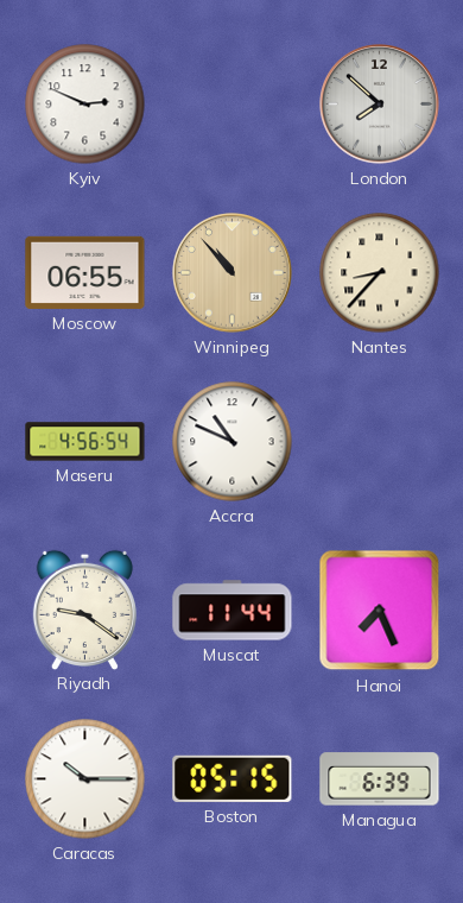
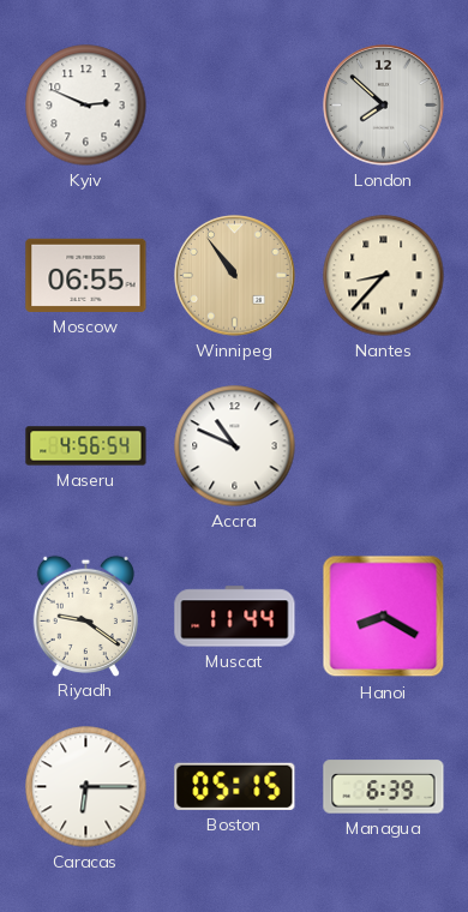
Winnipeg: 10:53 -> 10:54
Hanoi: 7:26 -> 8:20
Caracas: 10:15 -> 6:15
